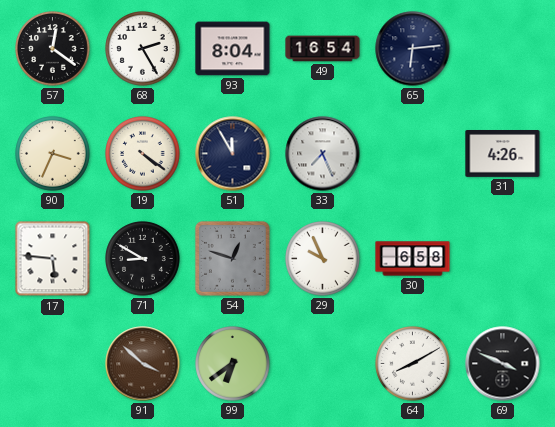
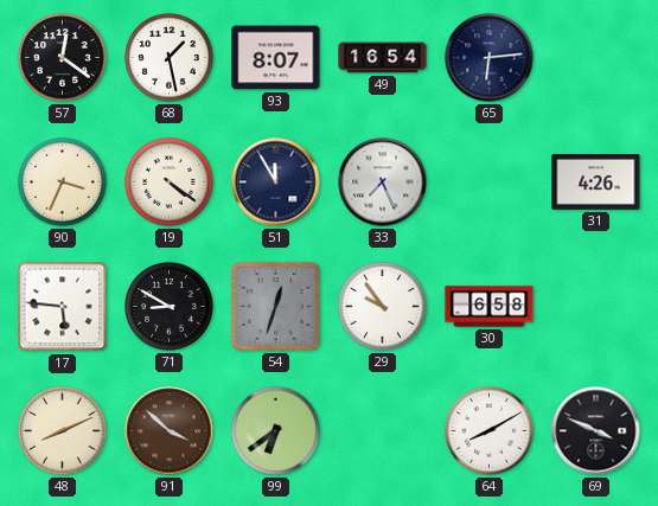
68: 2:25 -> 1:28
93: 8:04 -> 8:07
54: 12:48 -> 12:33
29: 9:56 -> 9:54
48: none -> 8:11
